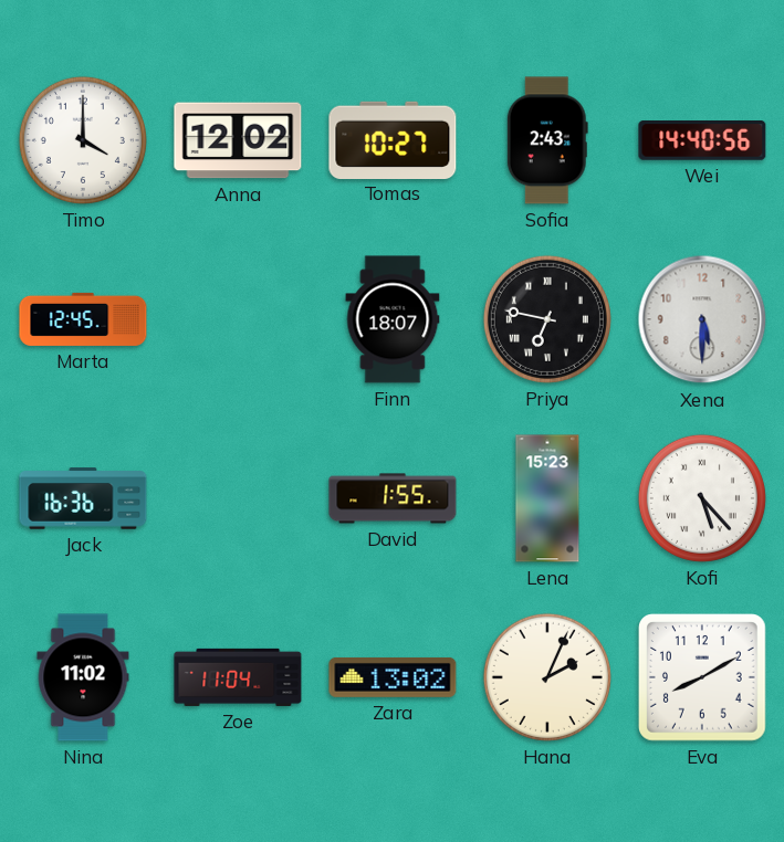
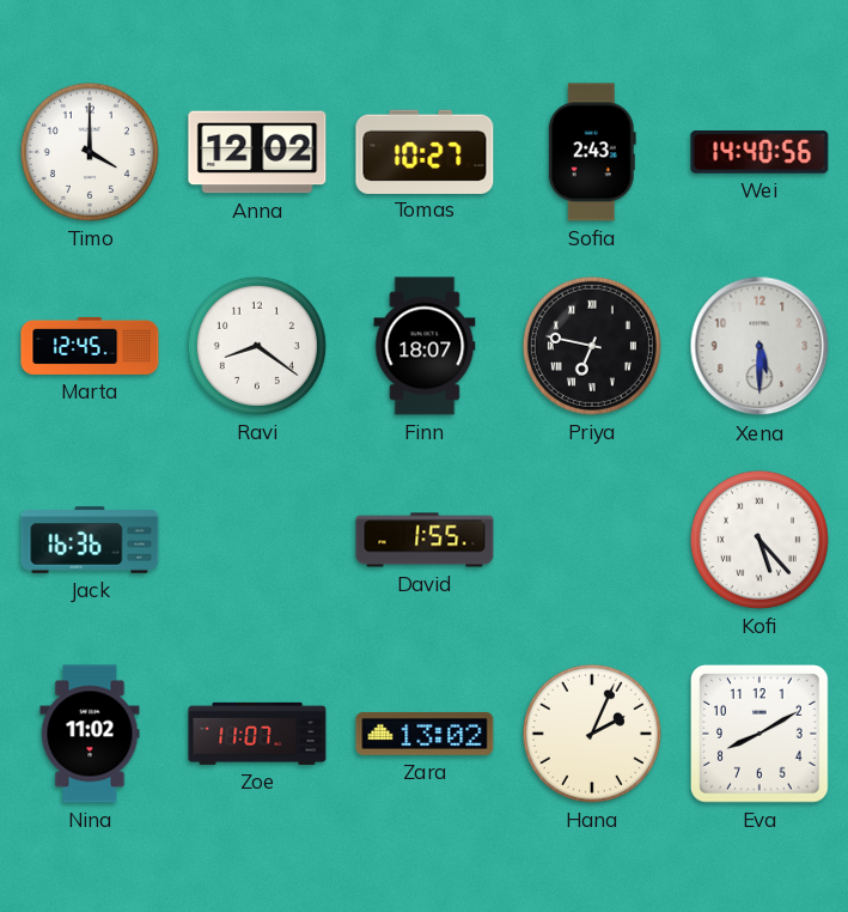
Ravi: none -> 8:21
Lena: 15:23 -> none
Zoe: 11:04 -> 11:07
